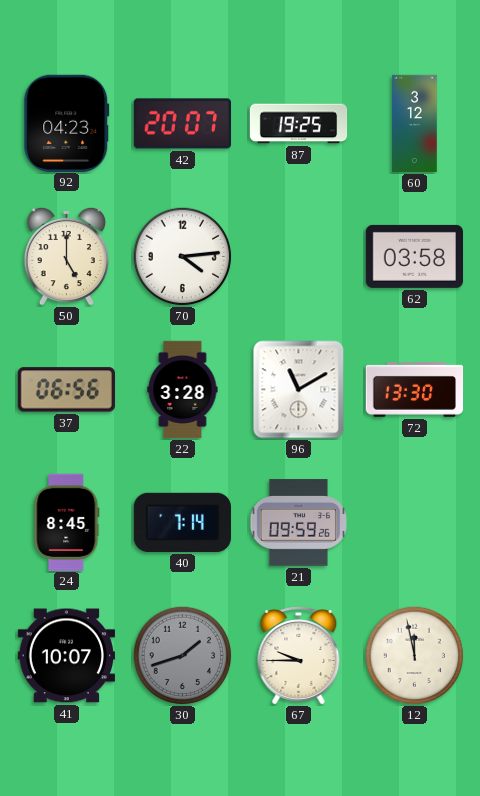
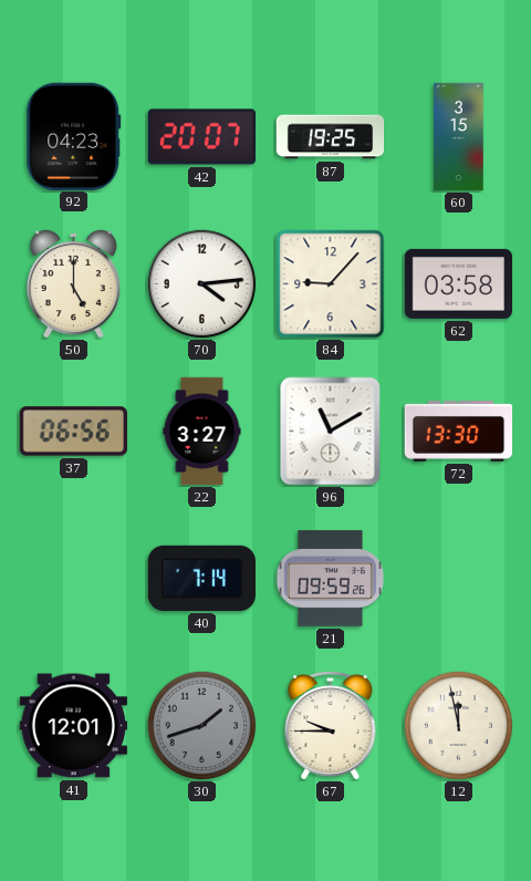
60: 3:12 -> 3:15
84: none -> 9:07
22: 3:28 -> 3:27
24: 8:45 -> none
41: 10:07 -> 12:01
